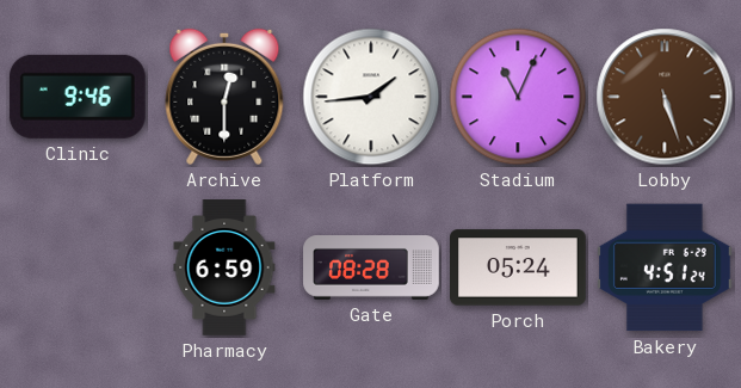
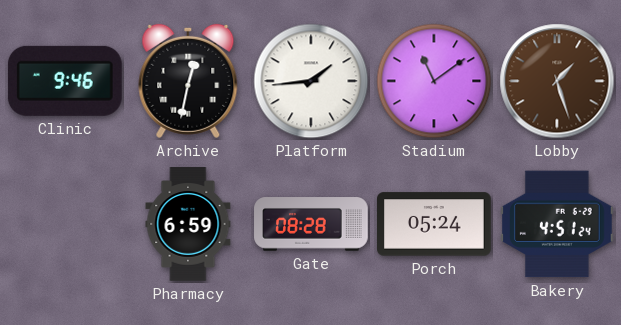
Archive: 12:30 -> 12:32
Stadium: 11:04 -> 11:09
Lobby: 5:27 -> 1:27
